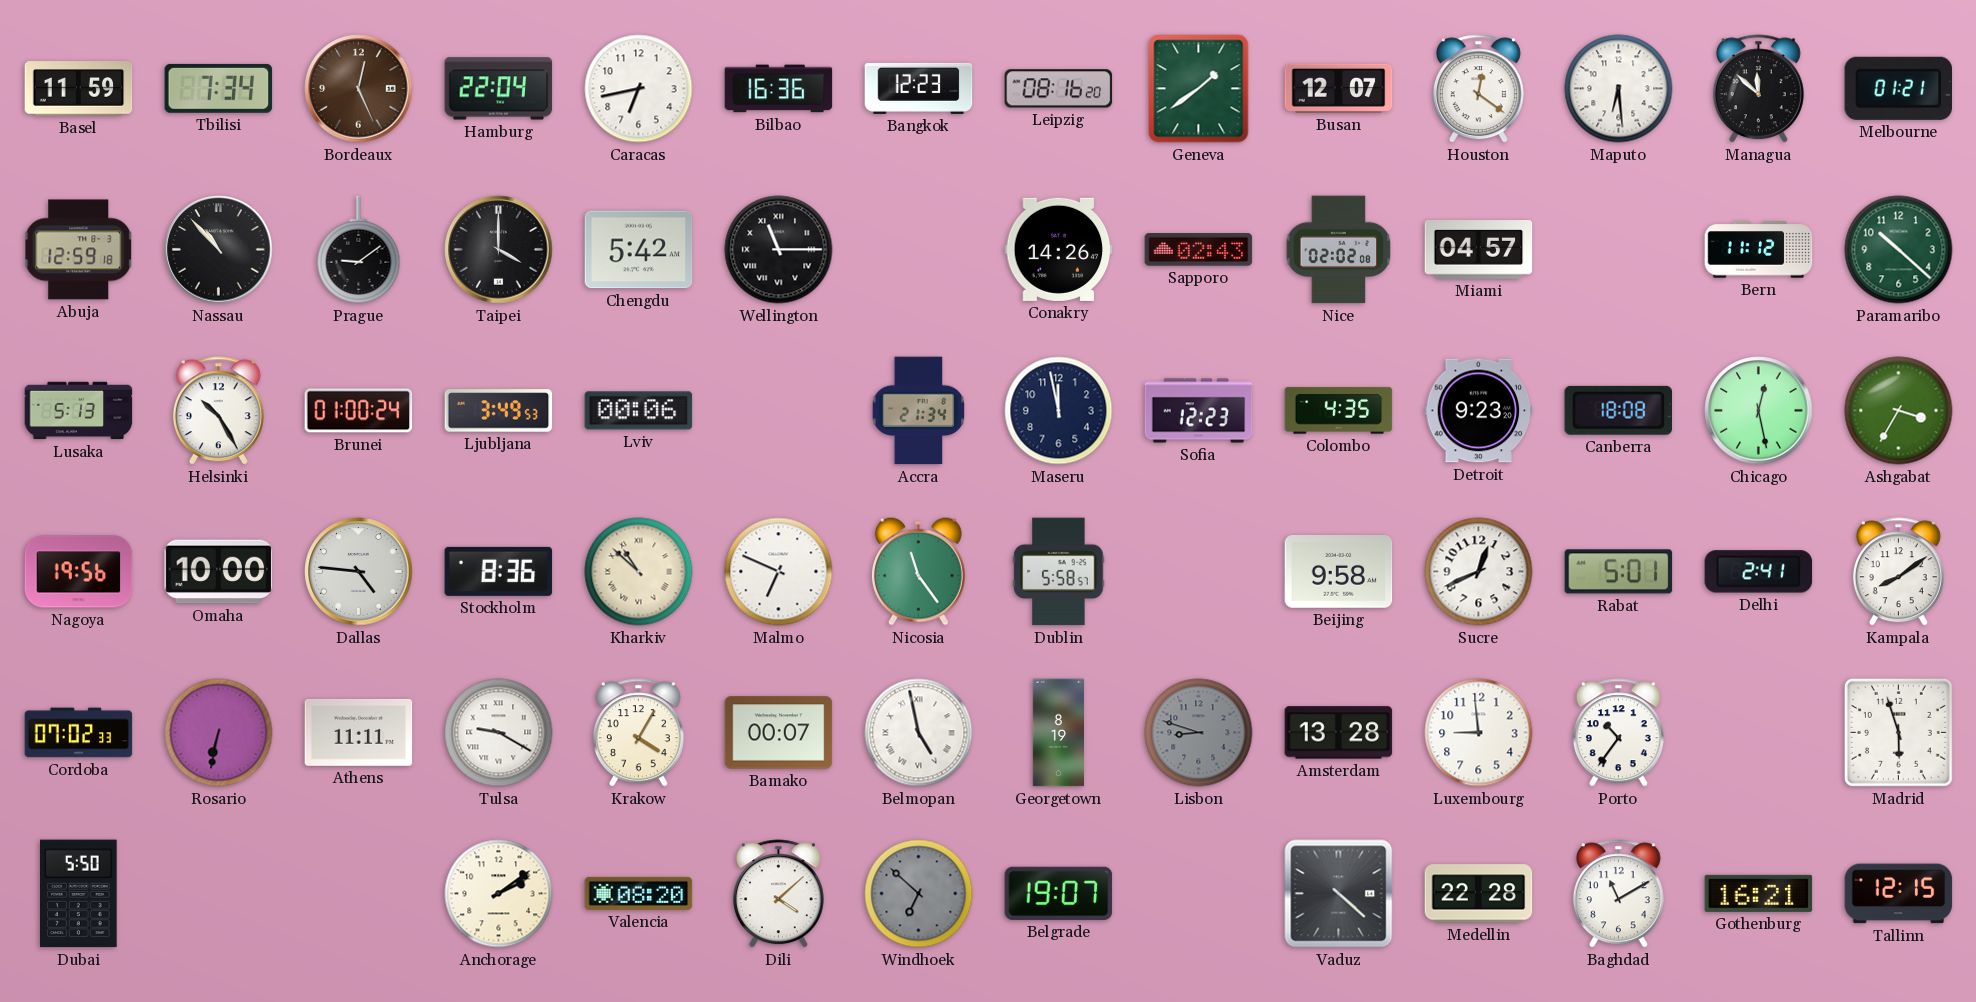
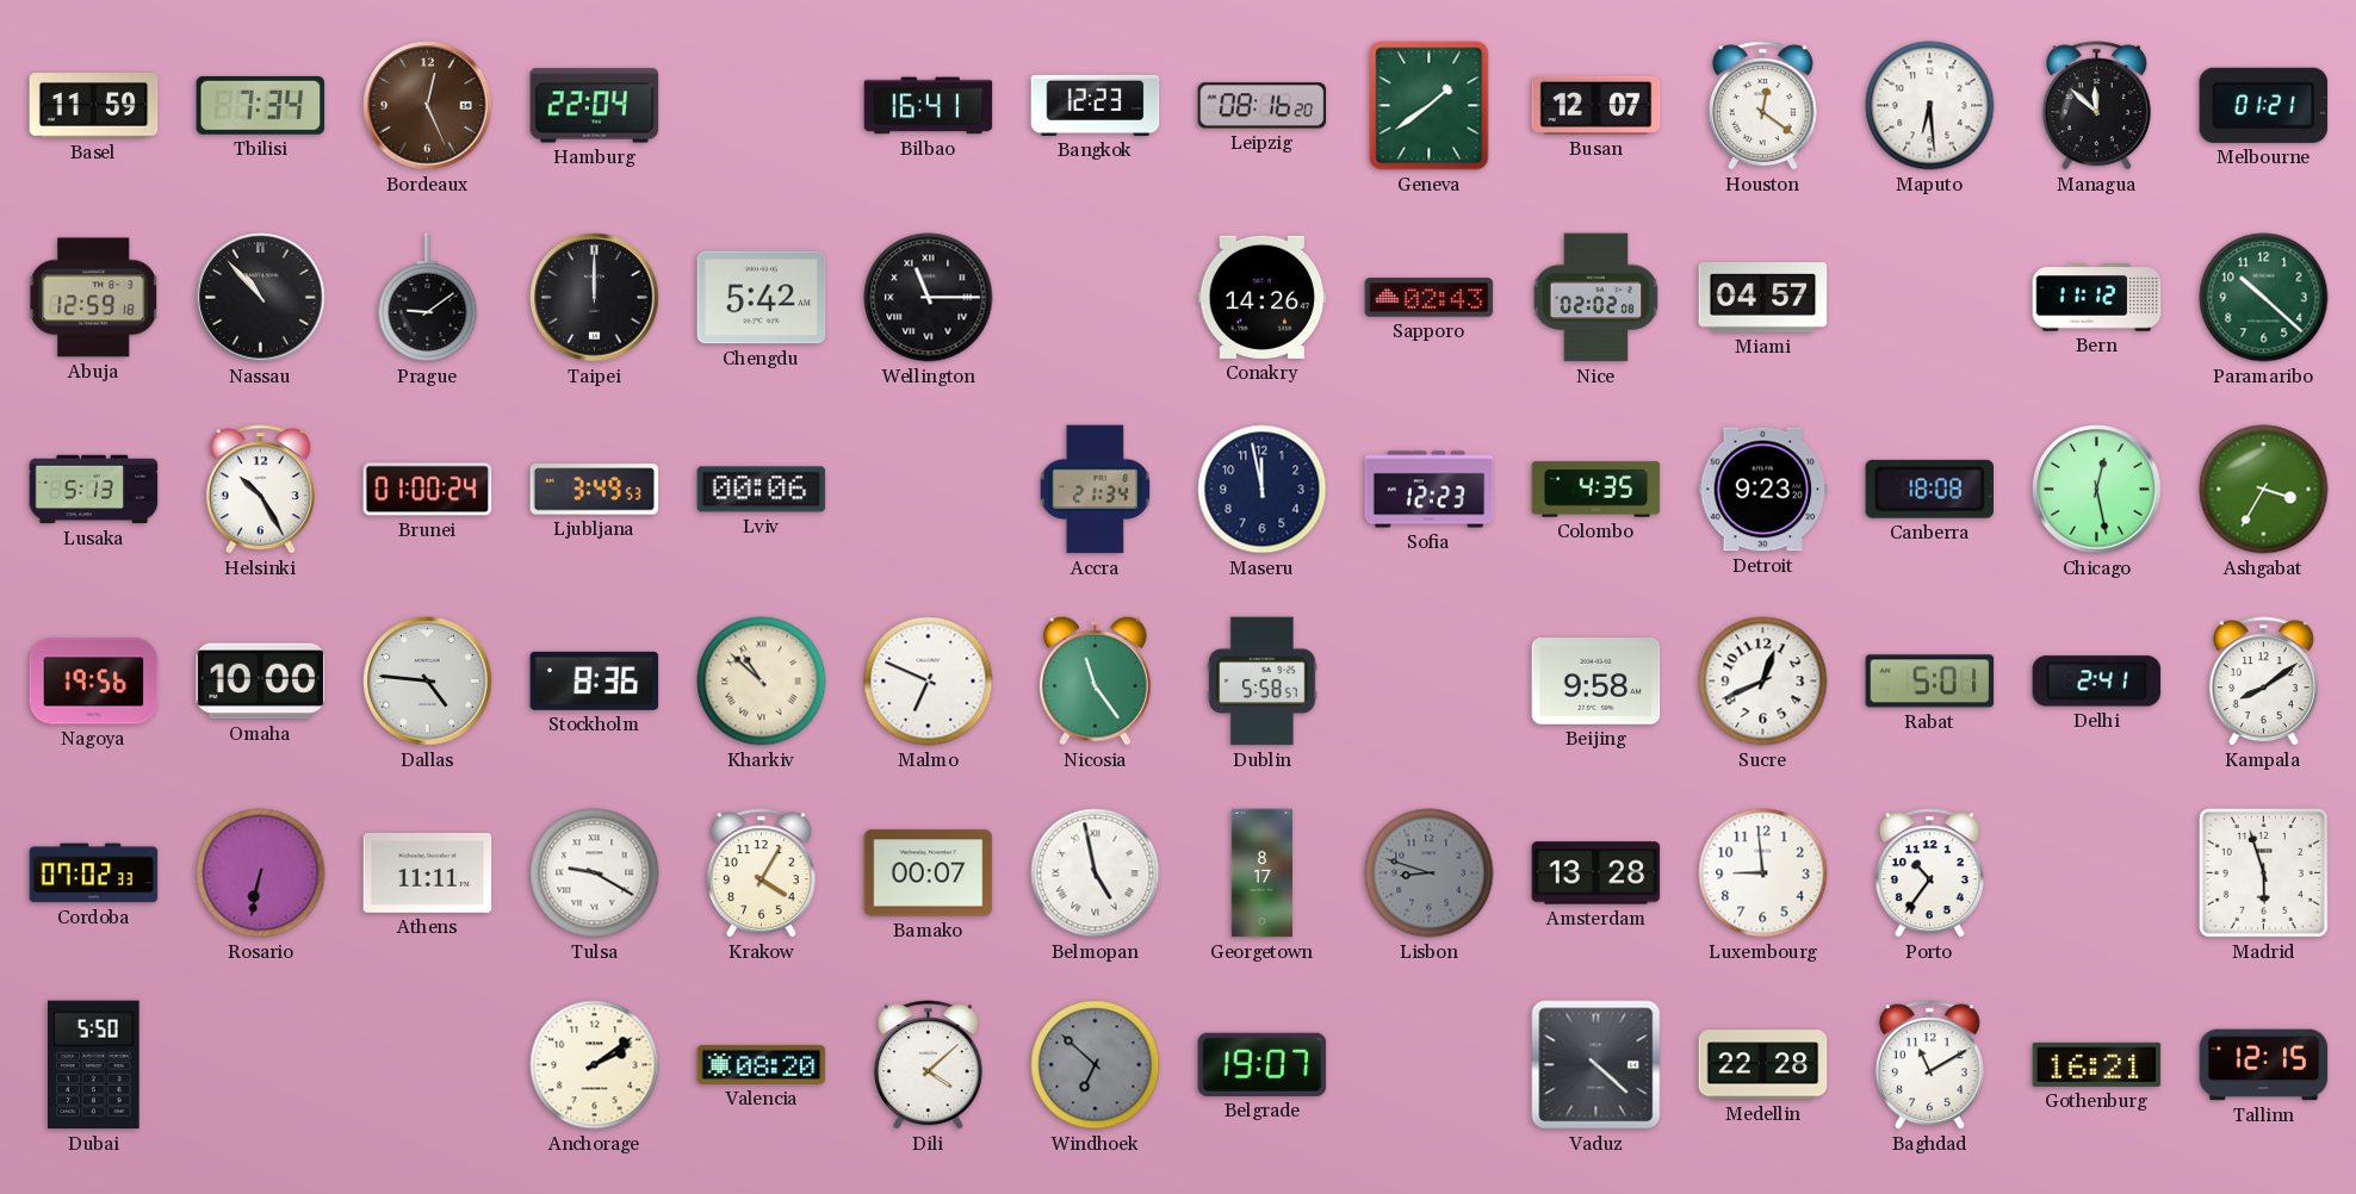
Caracas: 6:43 -> none
Bilbao: 16:36 -> 16:41
Taipei: 4:00 -> 12:00
Georgetown: 8:19 -> 8:17
